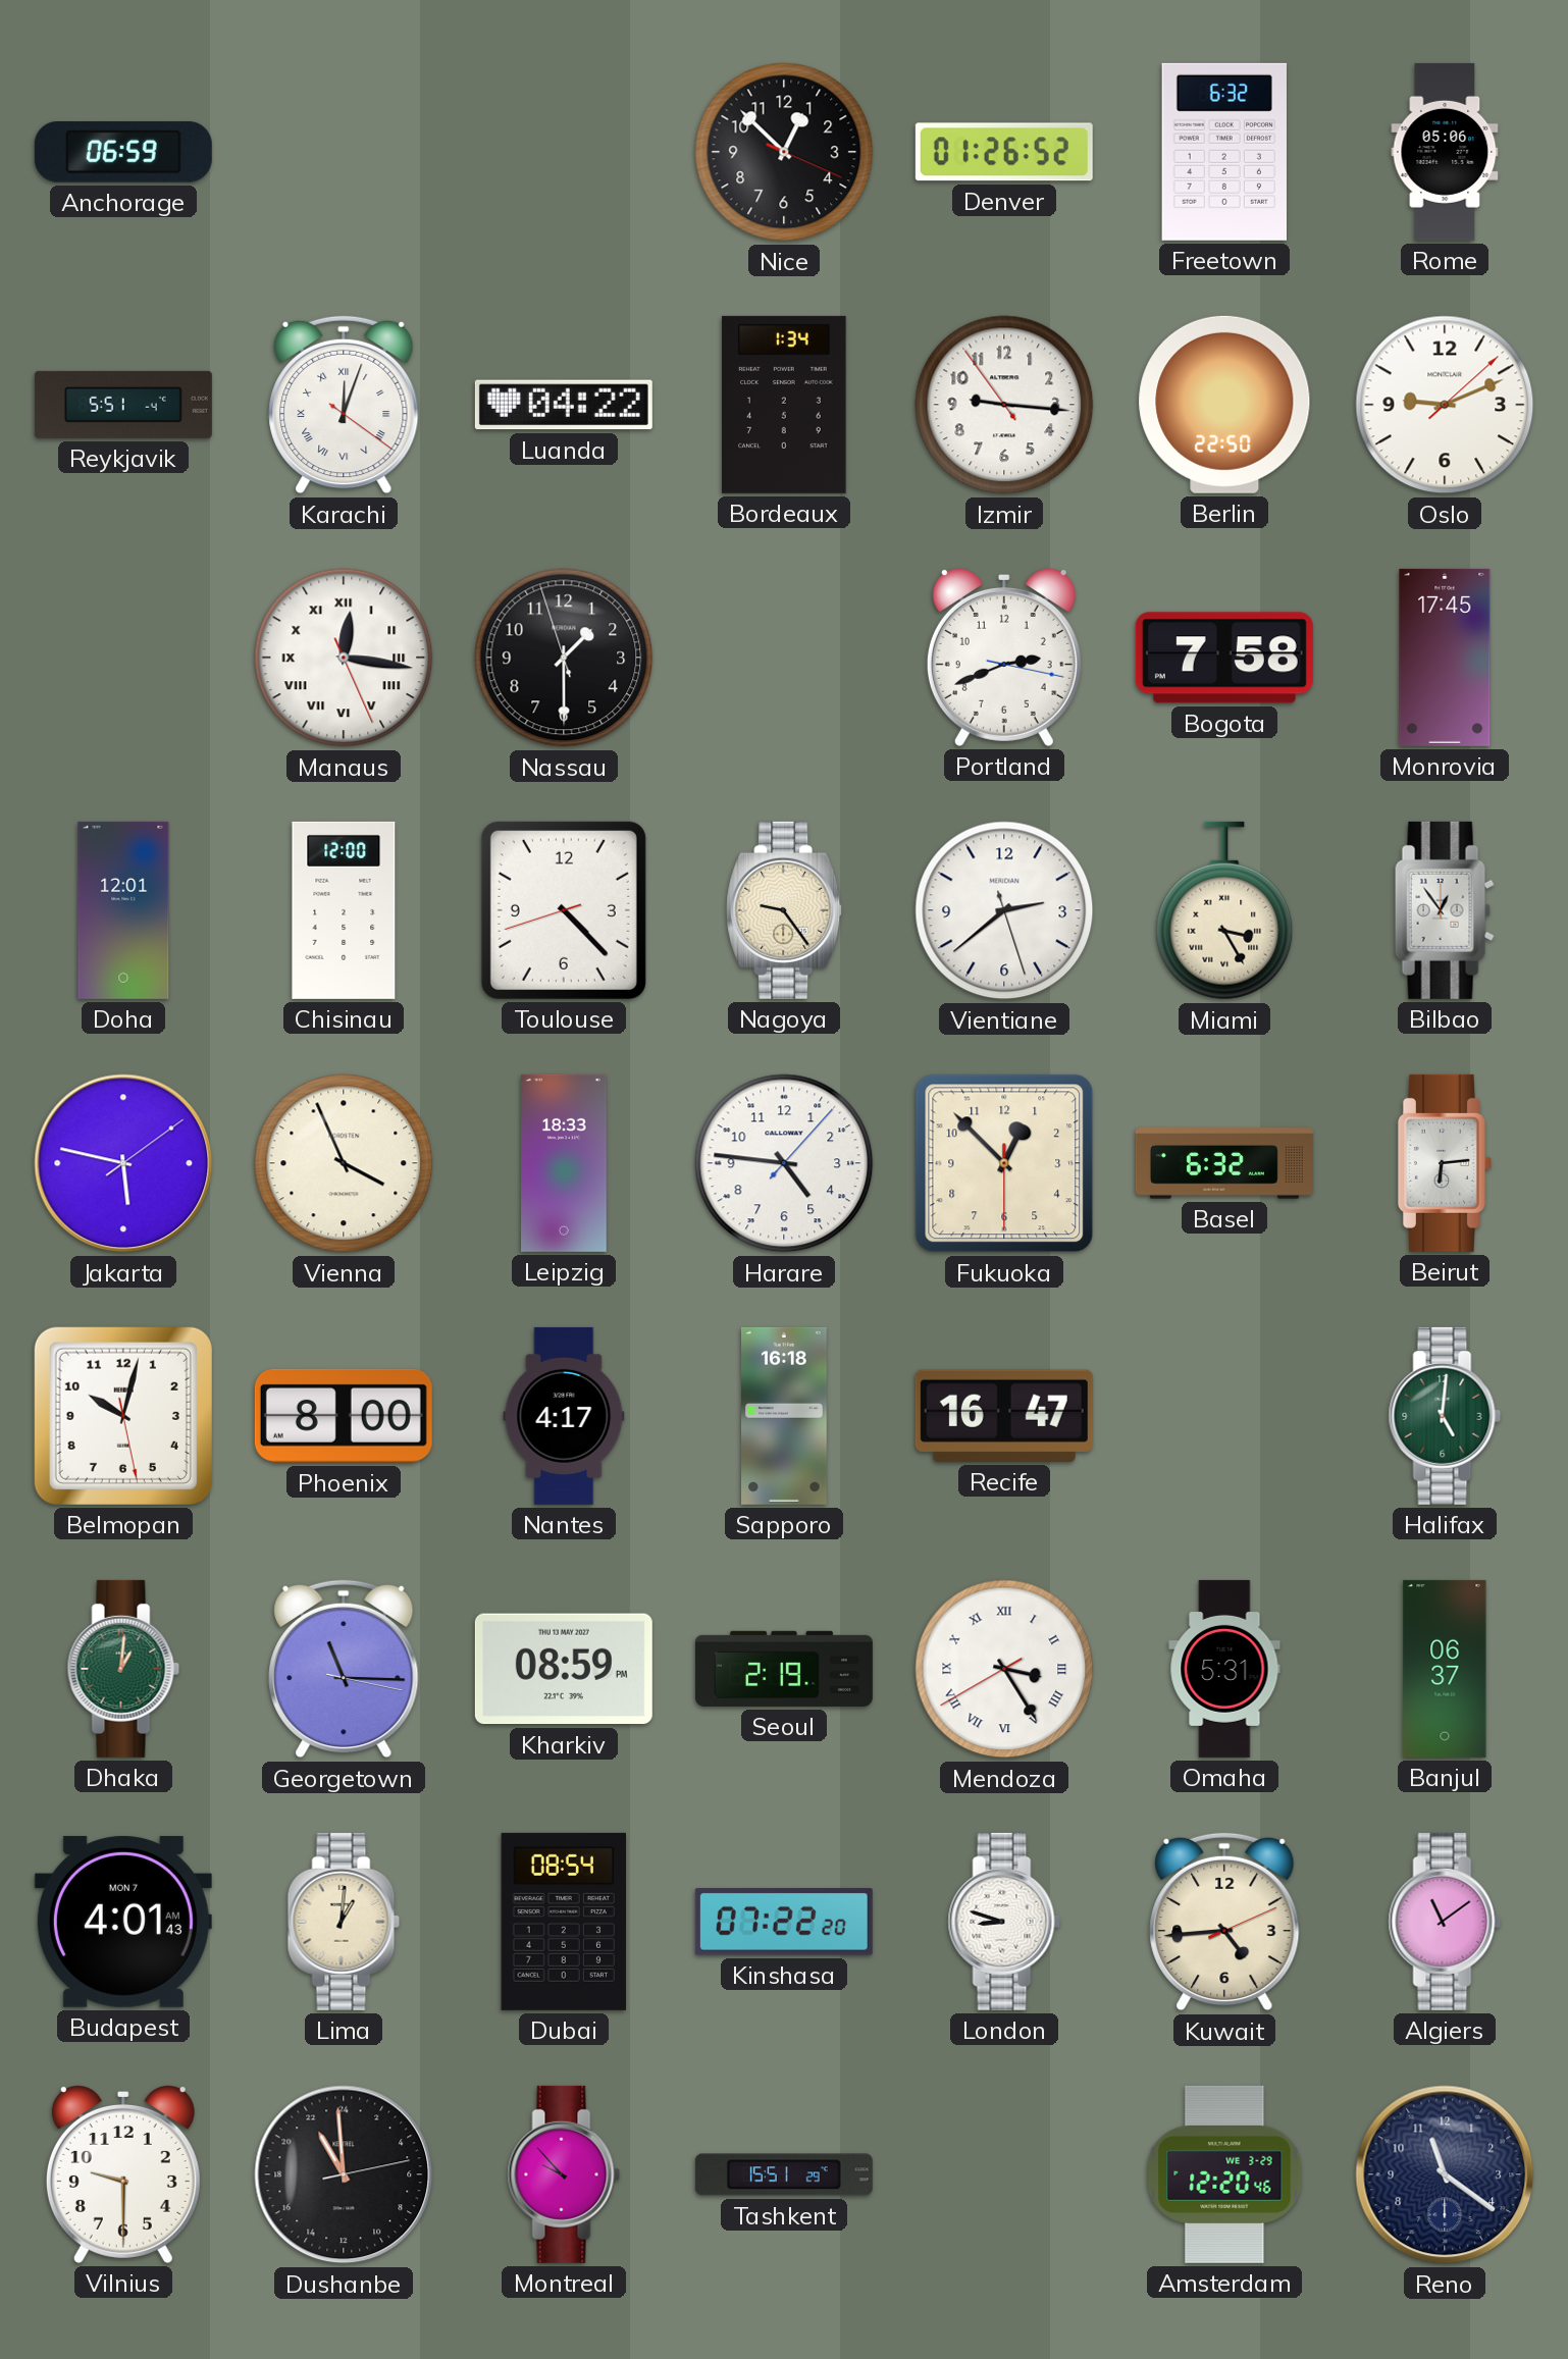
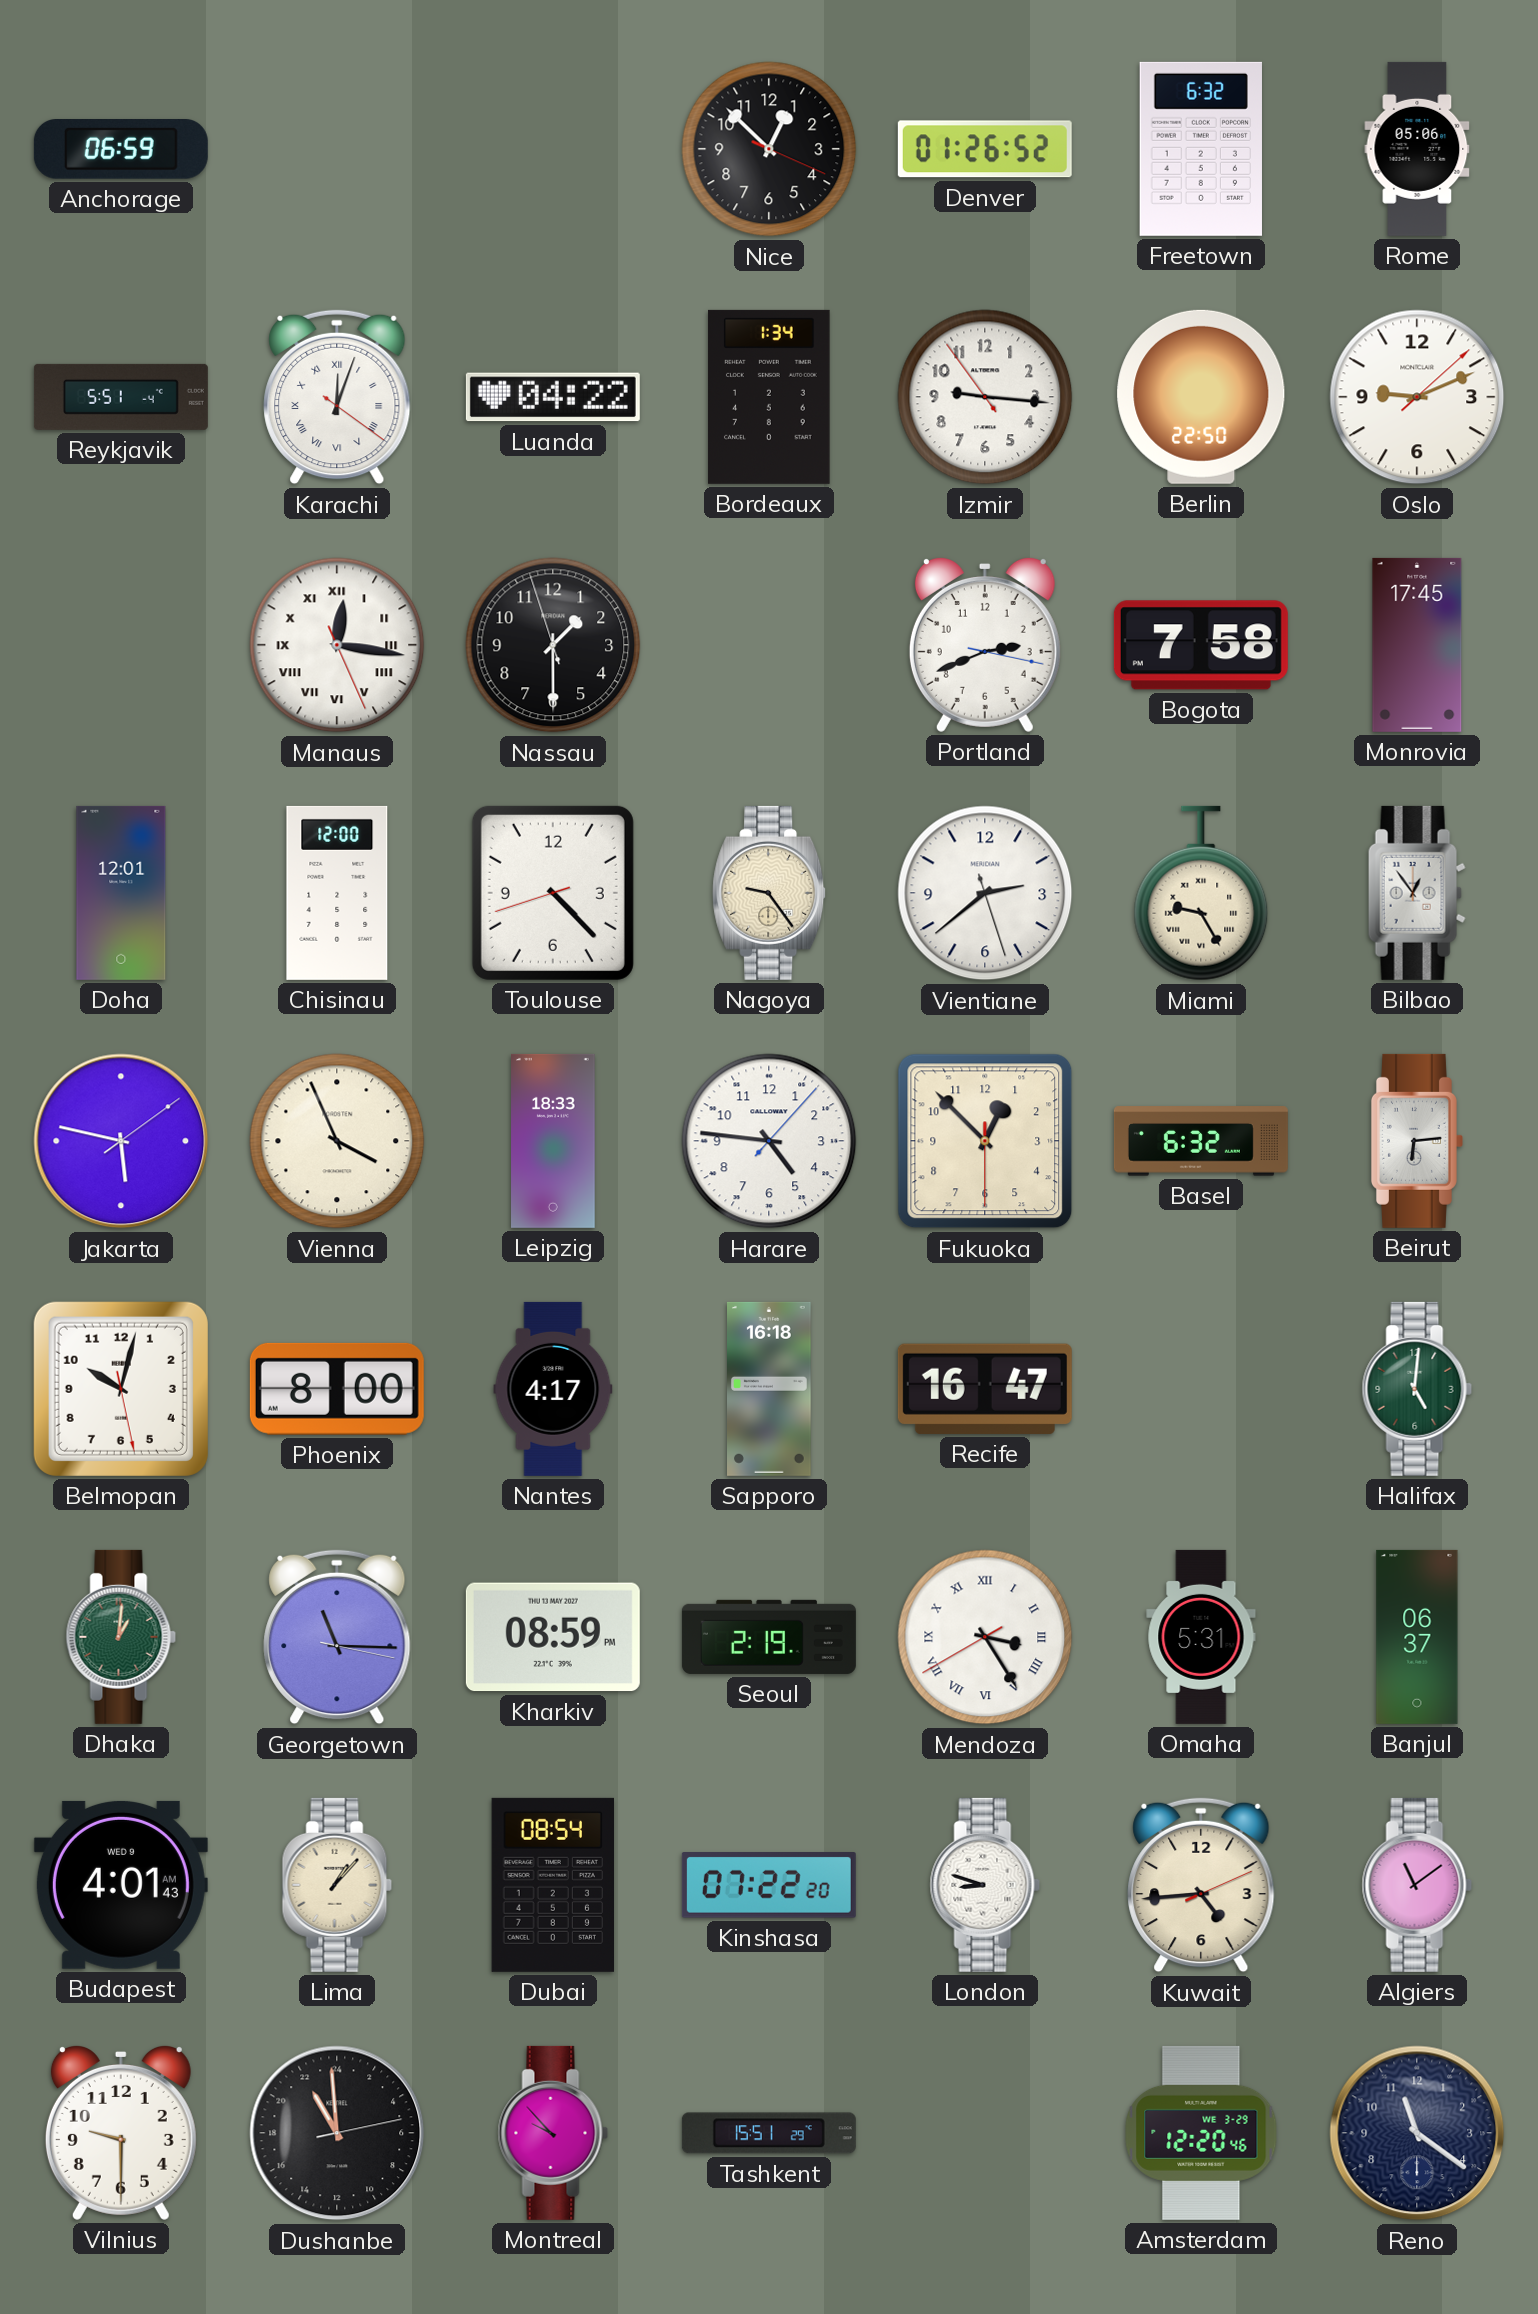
Miami: 3:25 -> 9:25
Budapest date: MON 7 -> WED 9
Lima: 1:01 -> 1:07
